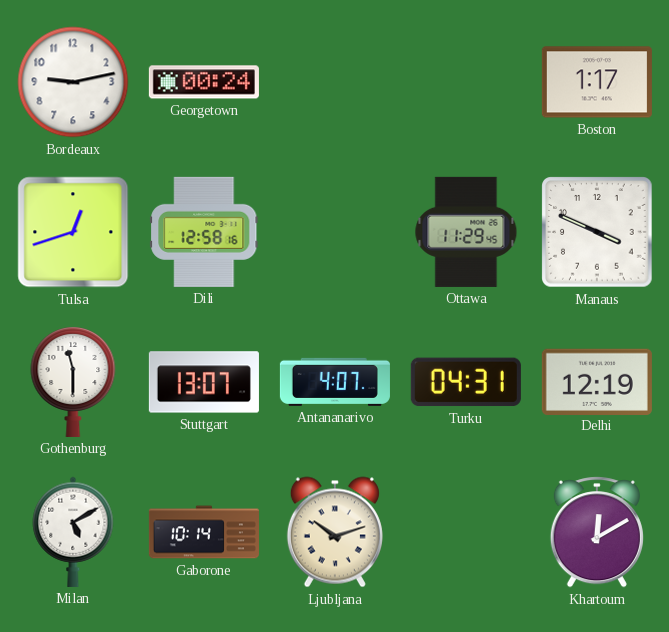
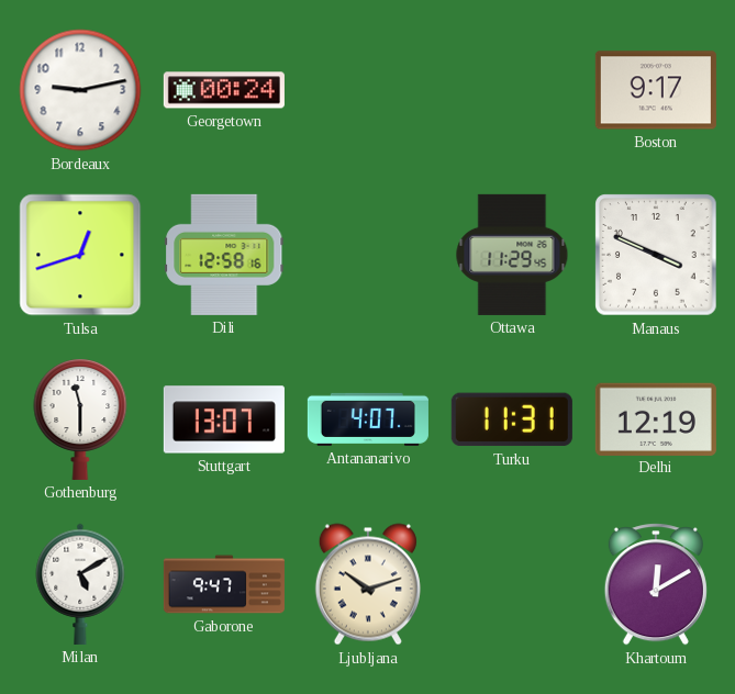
Boston: 1:17 -> 9:17
Turku: 04:31 -> 11:31
Gaborone: 10:14 -> 9:47
